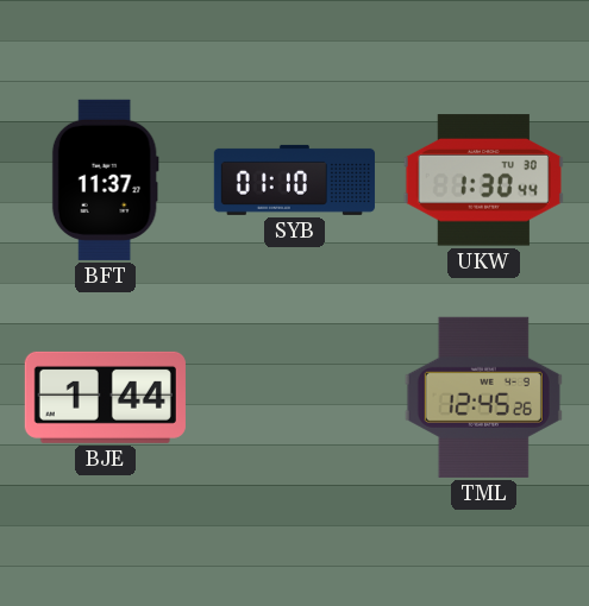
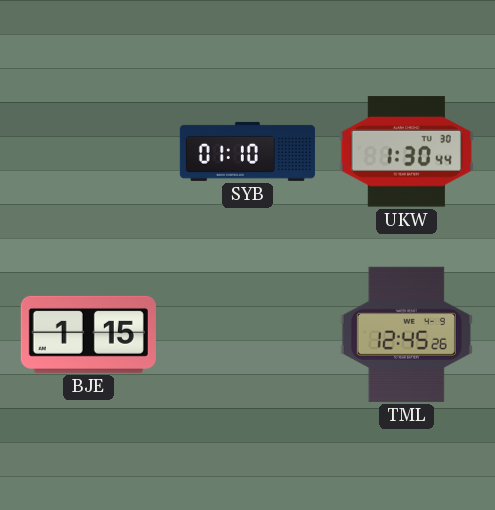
BFT: 11:37 -> none
BJE: 1:44 -> 1:15
